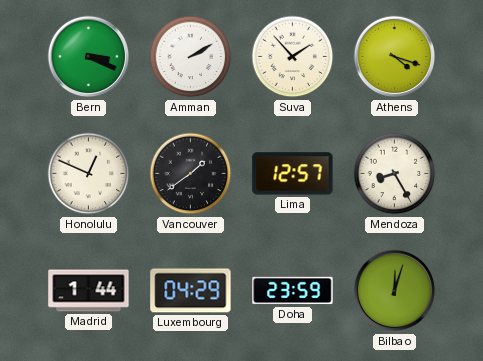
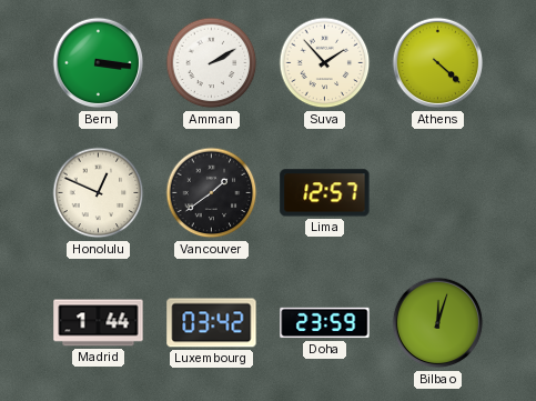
Bern: 3:19 -> 3:16
Athens: 4:18 -> 4:22
Mendoza: 8:25 -> none
Luxembourg: 04:29 -> 03:42
